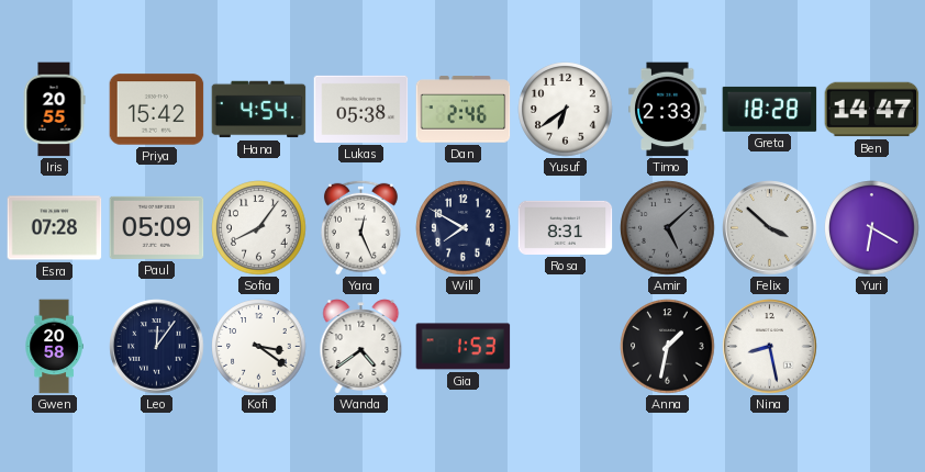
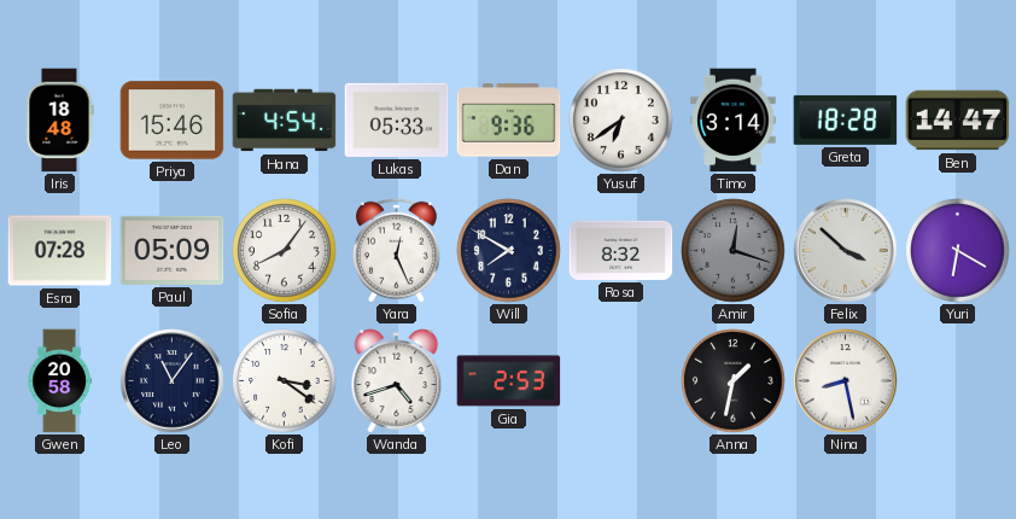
Iris: 20:55 -> 18:48
Priya: 15:42 -> 15:46
Lukas: 05:38 -> 05:33
Dan: 2:46 -> 9:36
Timo: 2:33 -> 3:14
Rosa: 8:31 -> 8:32
Amir: 5:08 -> 12:18
Leo: 12:06 -> 11:06
Wanda: 4:39 -> 4:42
Gia: 1:53 -> 2:53
